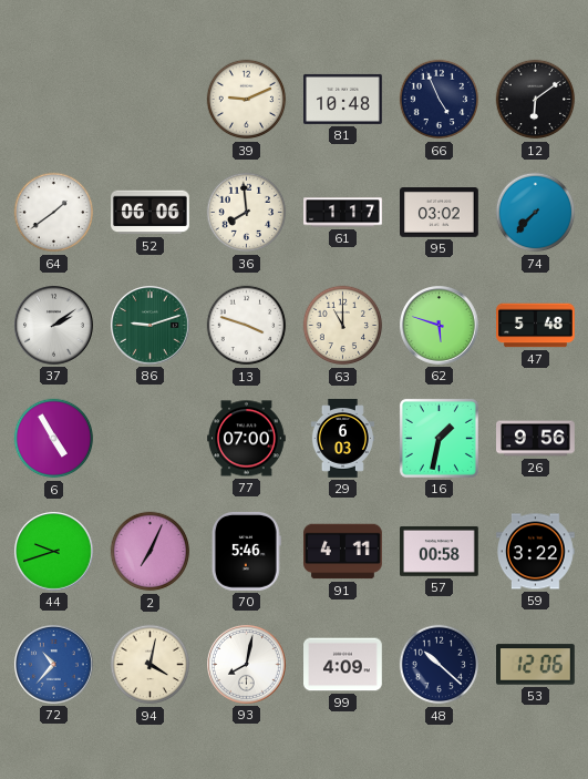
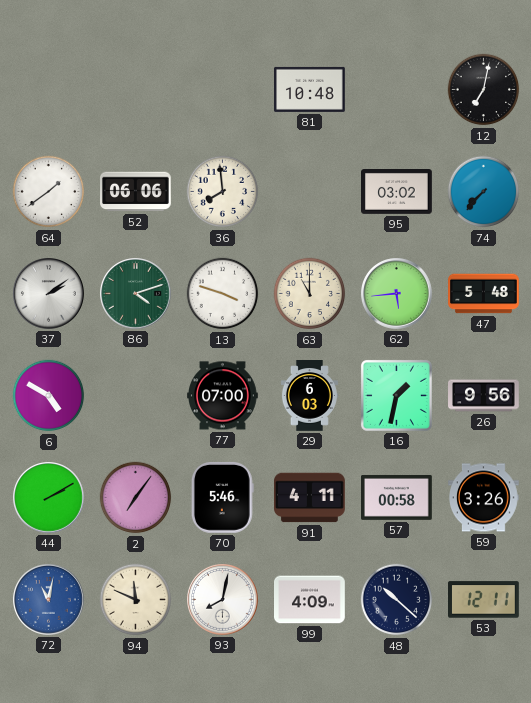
39: 9:11 -> none
66: 4:56 -> none
12: 6:09 -> 7:02
61: 1:17 -> none
86: 9:12 -> 4:12
62: 5:48 -> 5:44
6: 4:55 -> 4:50
44: 9:42 -> 2:10
2: 7:04 -> 7:06
59: 3:22 -> 3:26
72: 10:37 -> 11:02
94: 4:02 -> 11:49
53: 12:06 -> 12:11
